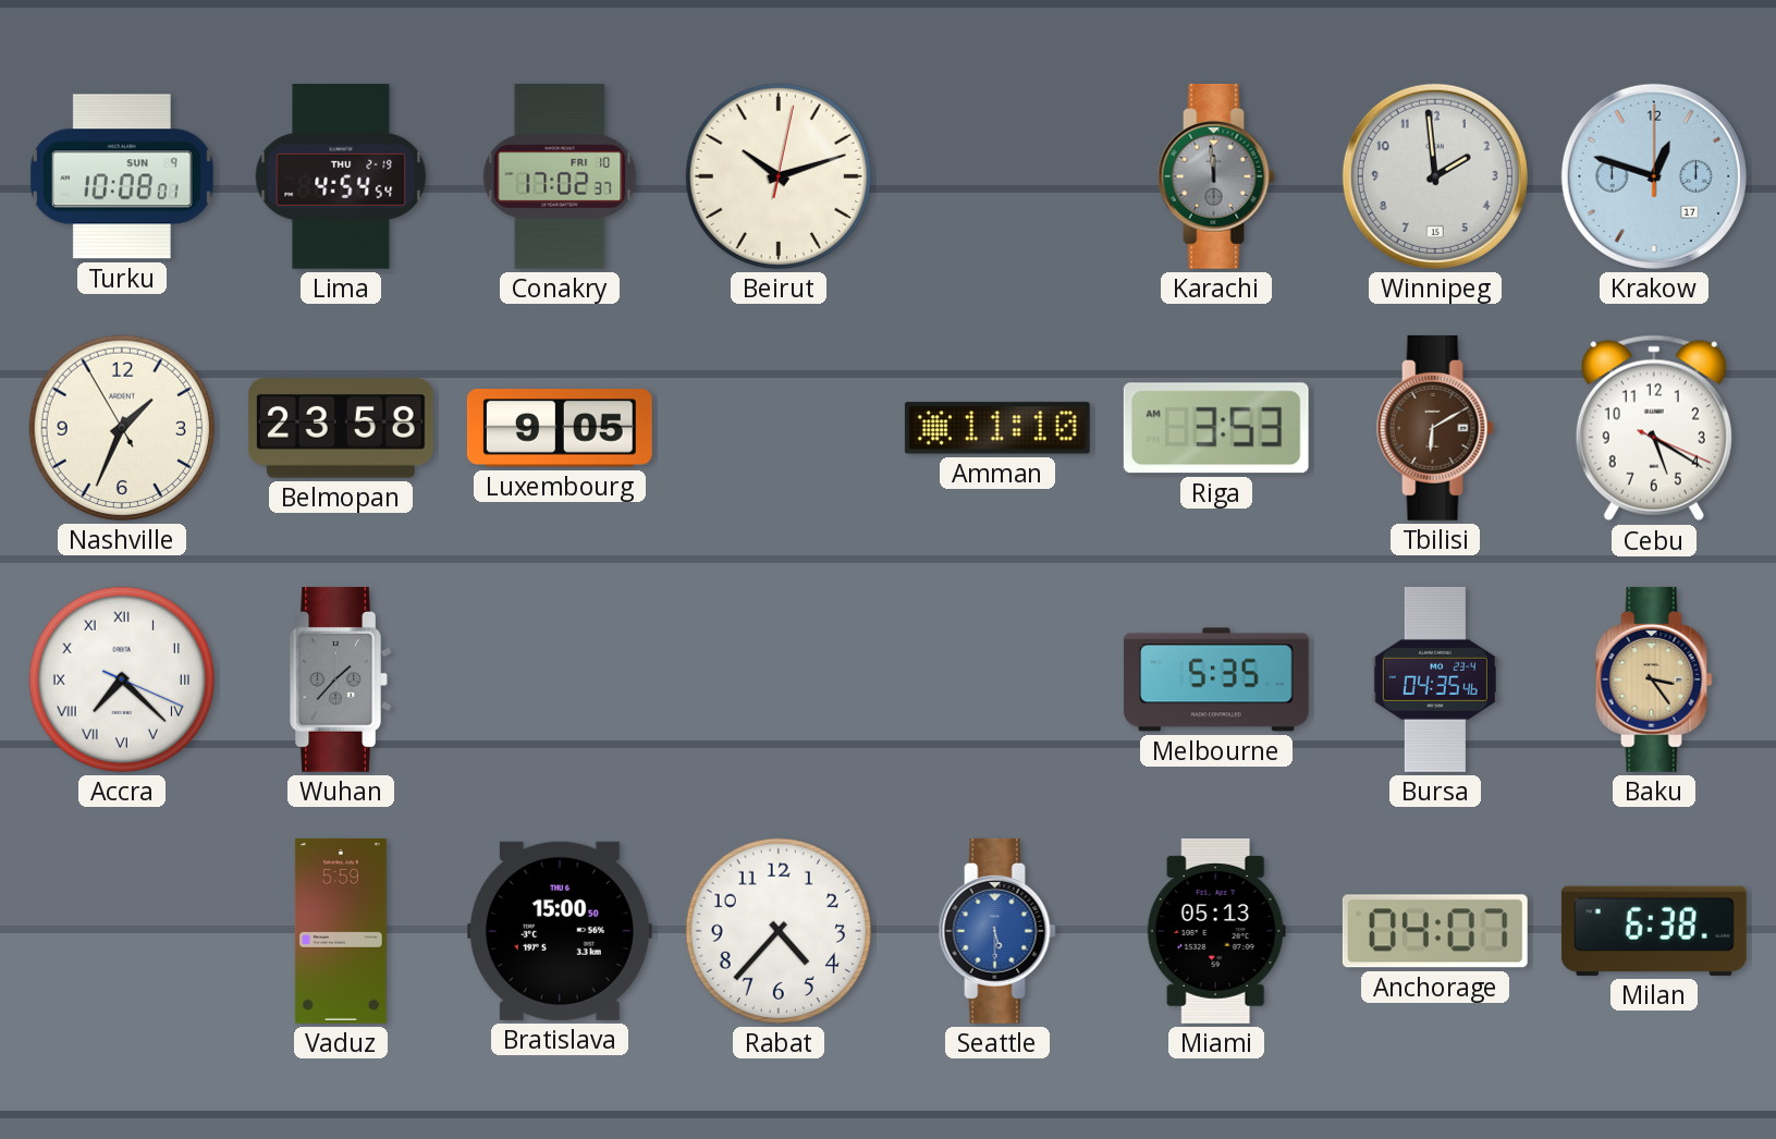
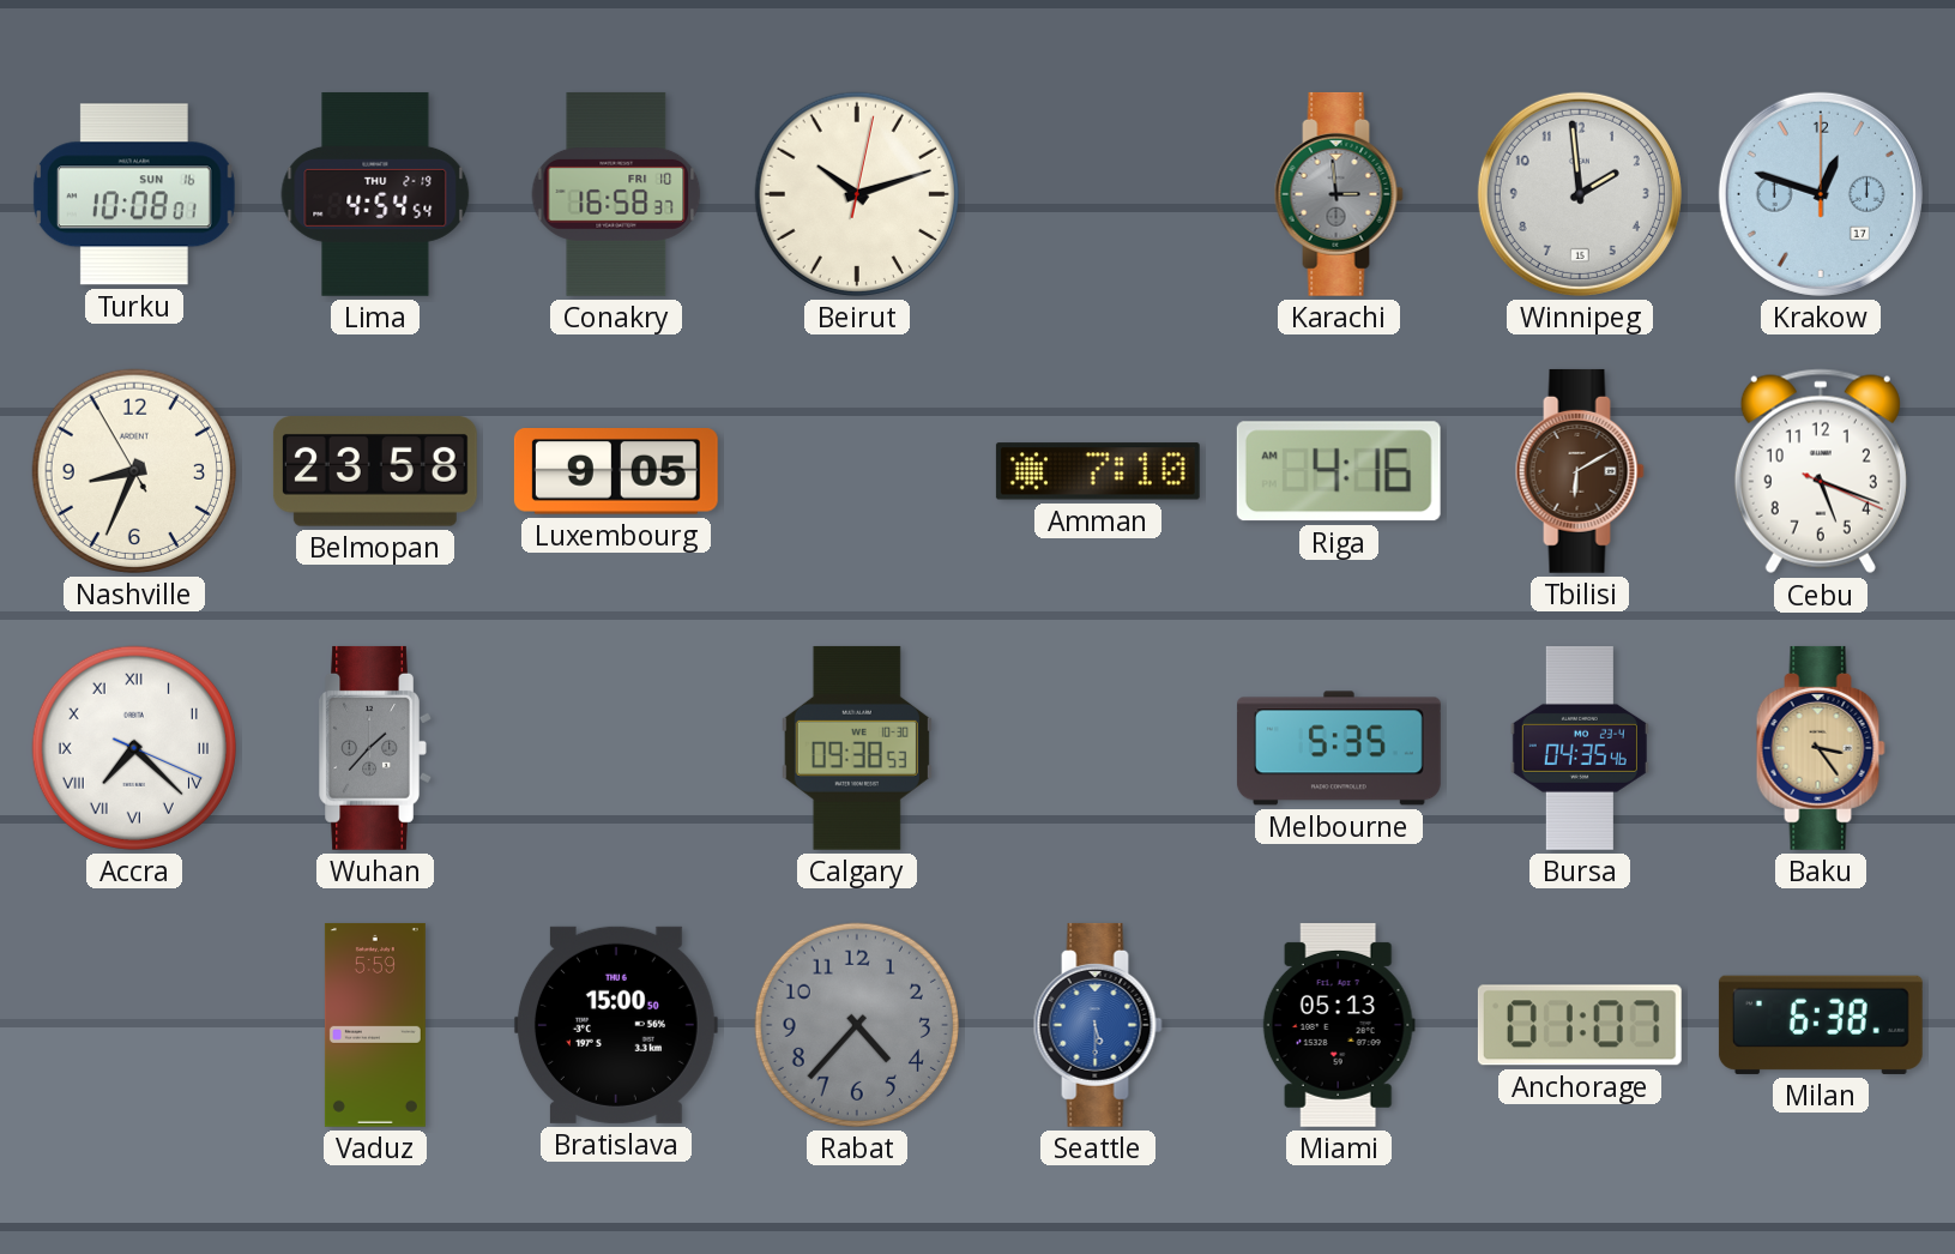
Turku date: SUN 9 -> SUN 16
Conakry: 17:02 -> 16:58
Karachi: 11:59 -> 2:59
Nashville: 1:33 -> 8:33
Amman: 11:10 -> 7:10
Riga: 3:53 -> 4:16
Cebu: 5:20 -> 5:18
Calgary: none -> 09:38
Rabat dial: white -> grey
Anchorage: 04:07 -> 01:07
